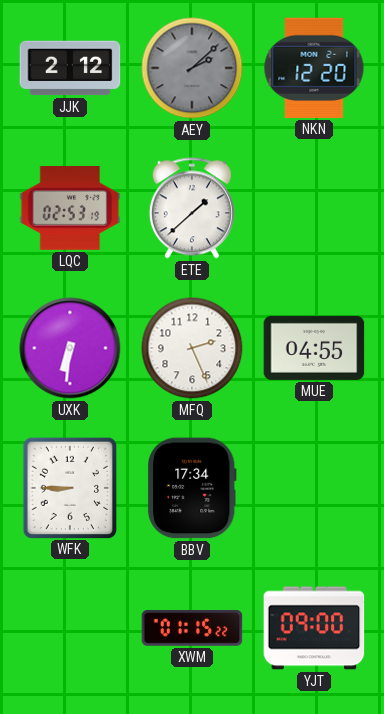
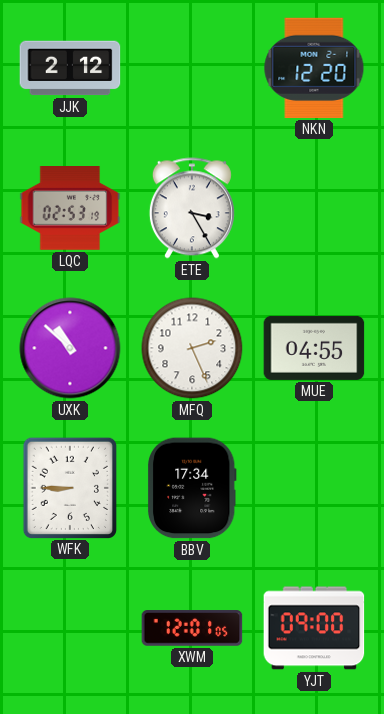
AEY: 2:08 -> none
ETE: 1:38 -> 3:25
UXK: 6:31 -> 10:52
XWM: 01:15 -> 12:01
